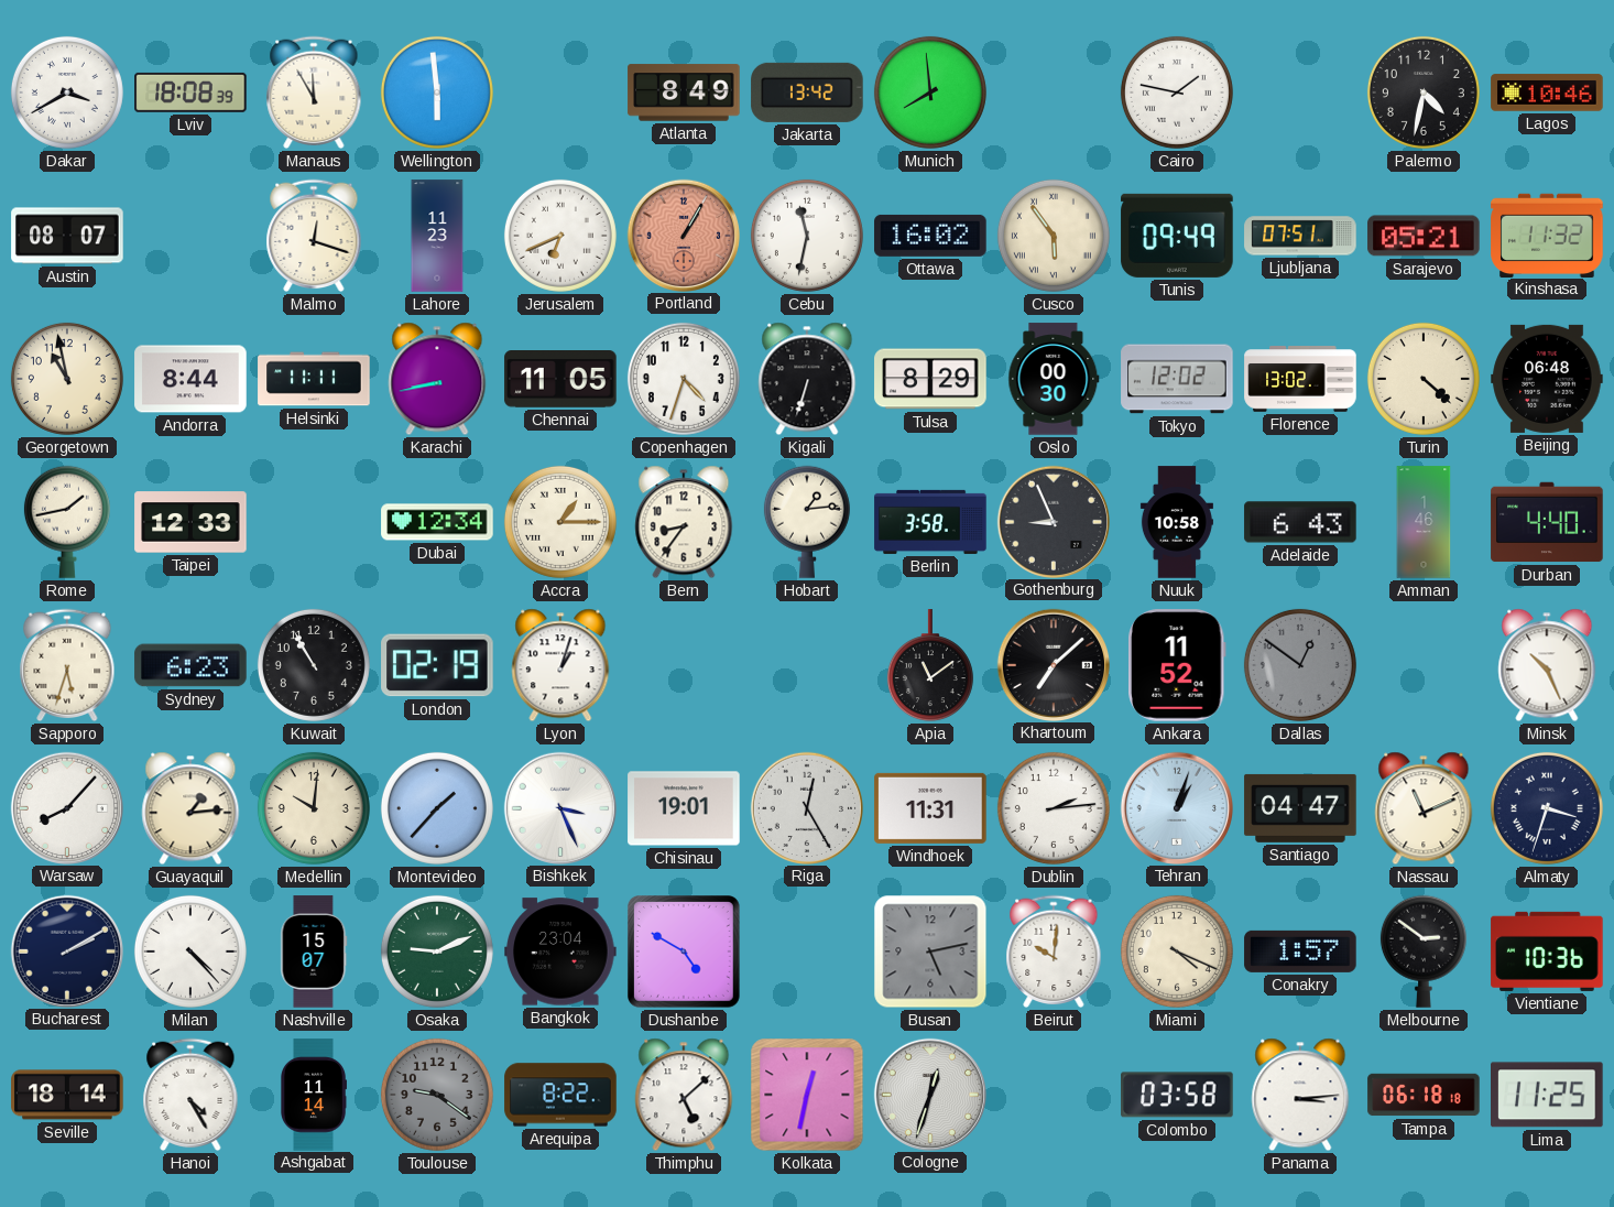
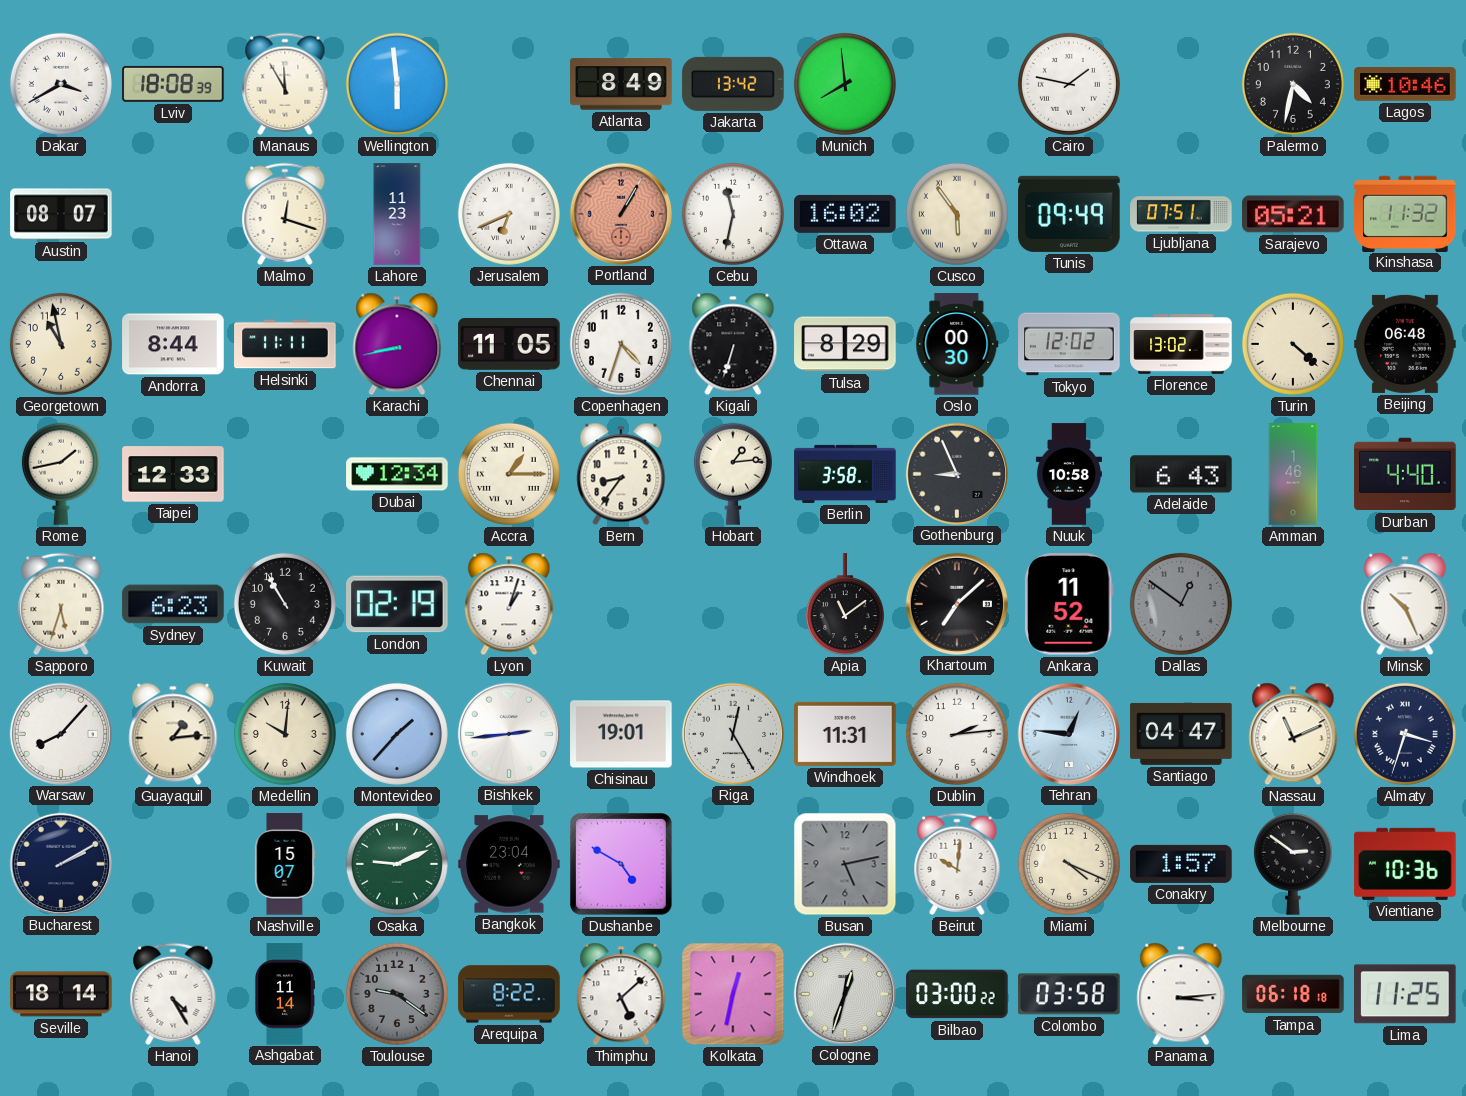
Bishkek: 3:26 -> 2:44
Tehran: 1:03 -> 12:46
Milan: 4:23 -> none
Bilbao: none -> 03:00
